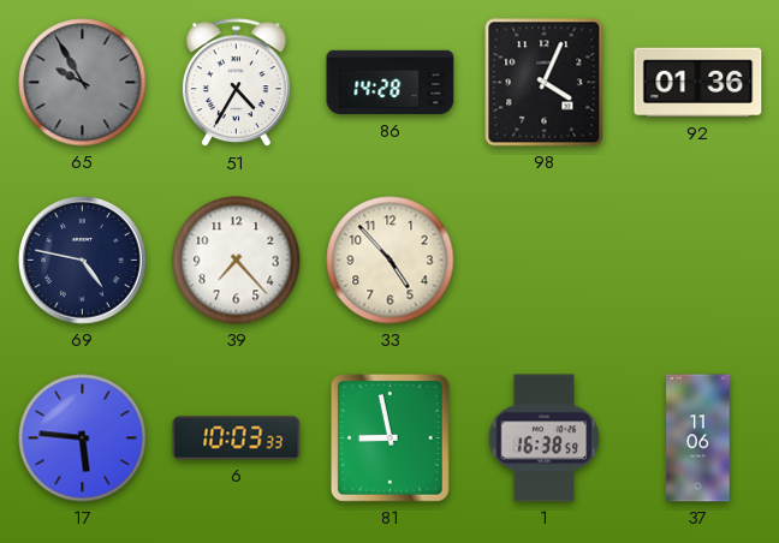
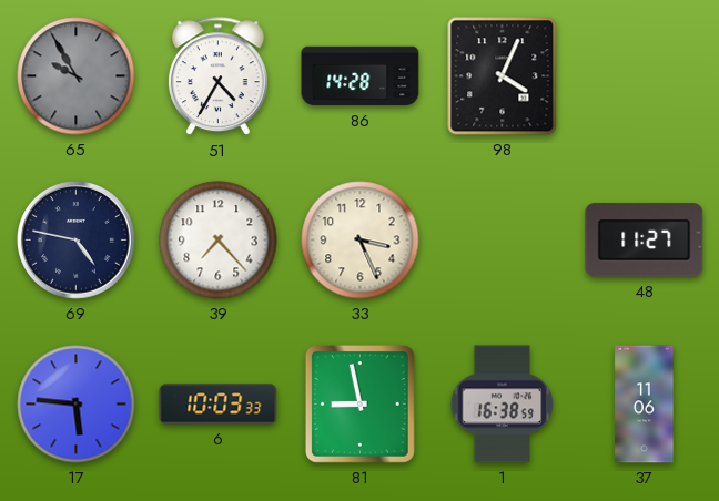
92: 01:36 -> none
33: 4:53 -> 3:26
48: none -> 11:27
